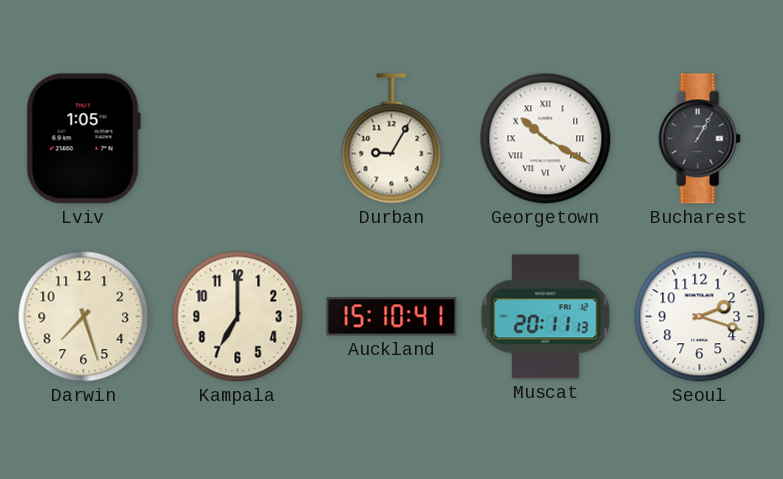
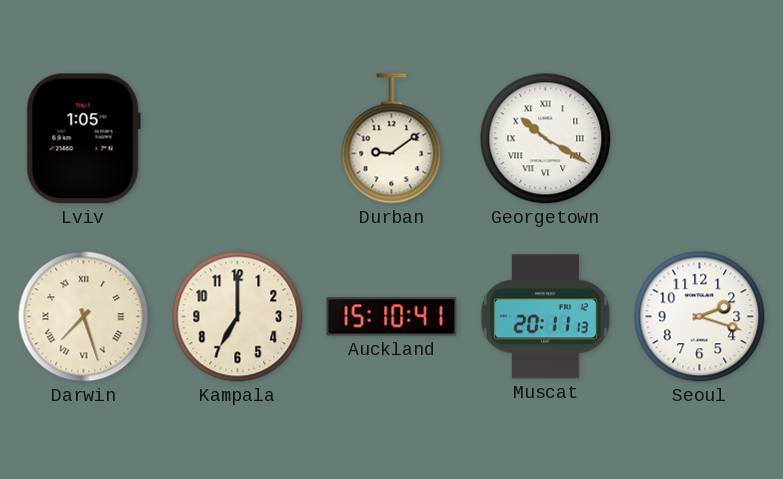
Durban: 9:05 -> 9:09
Bucharest: 1:05 -> none
Darwin numerals: Arabic -> Roman
